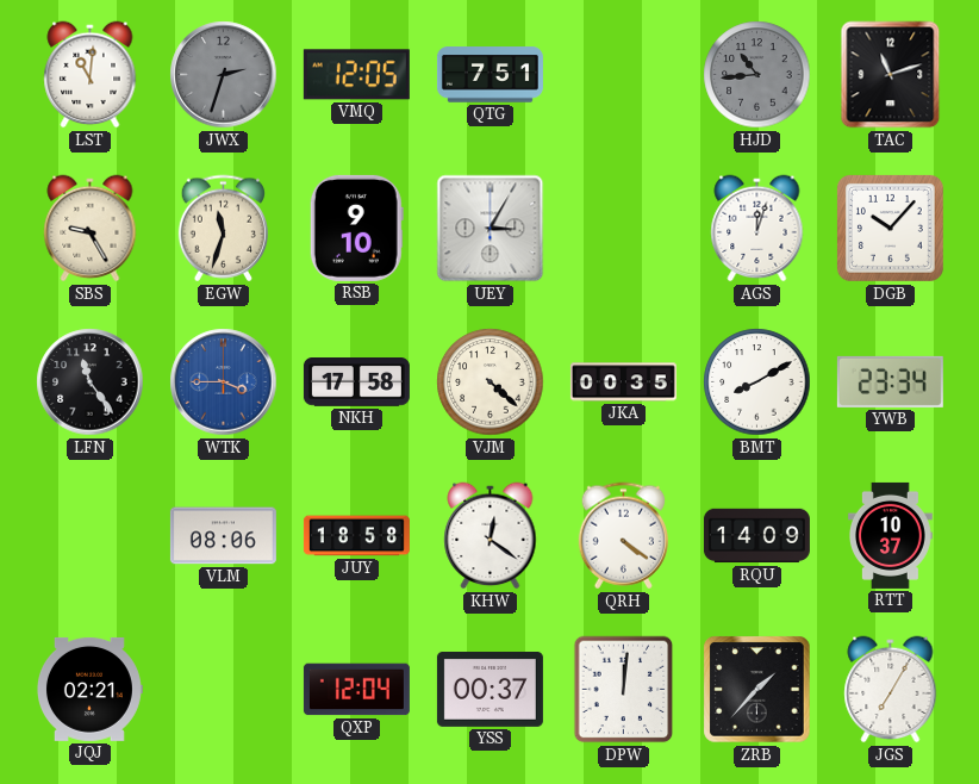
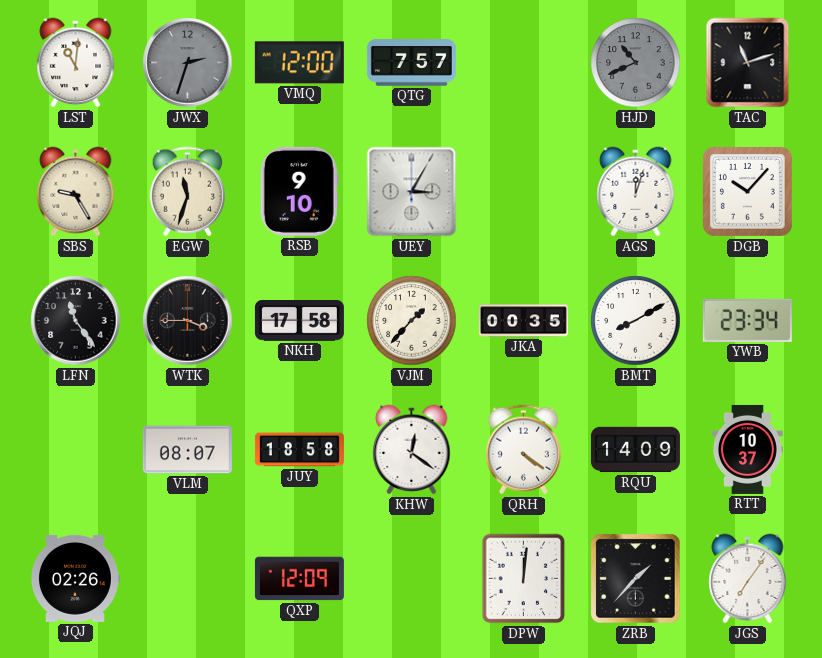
VMQ: 12:05 -> 12:00
QTG: 7:51 -> 7:57
HJD: 10:44 -> 10:41
WTK dial: blue -> black
VJM: 4:22 -> 1:37
VLM: 08:06 -> 08:07
JQJ: 02:21 -> 02:26
QXP: 12:04 -> 12:09
YSS: 00:37 -> none
JGS: 7:05 -> 7:06
